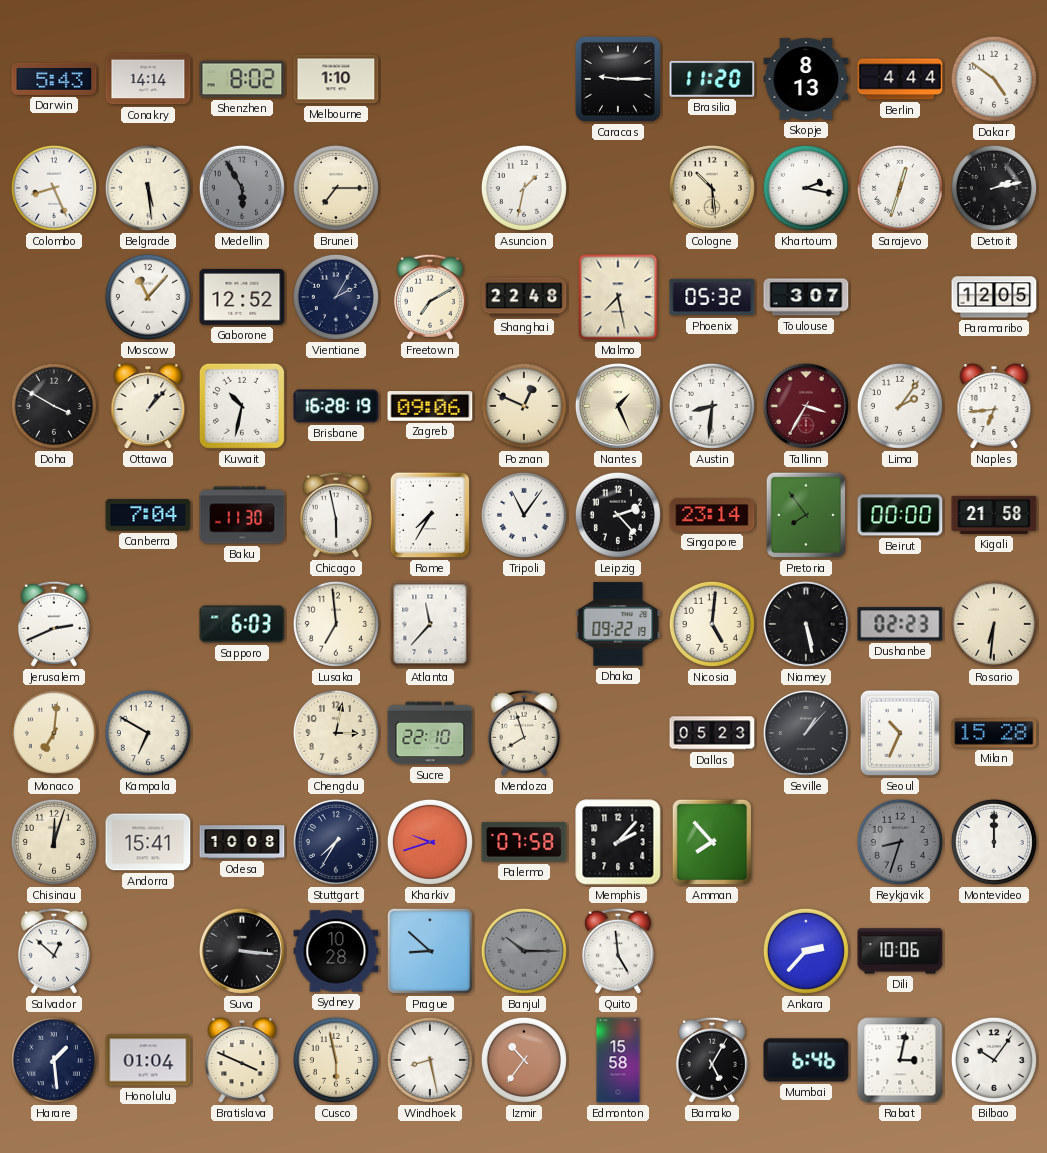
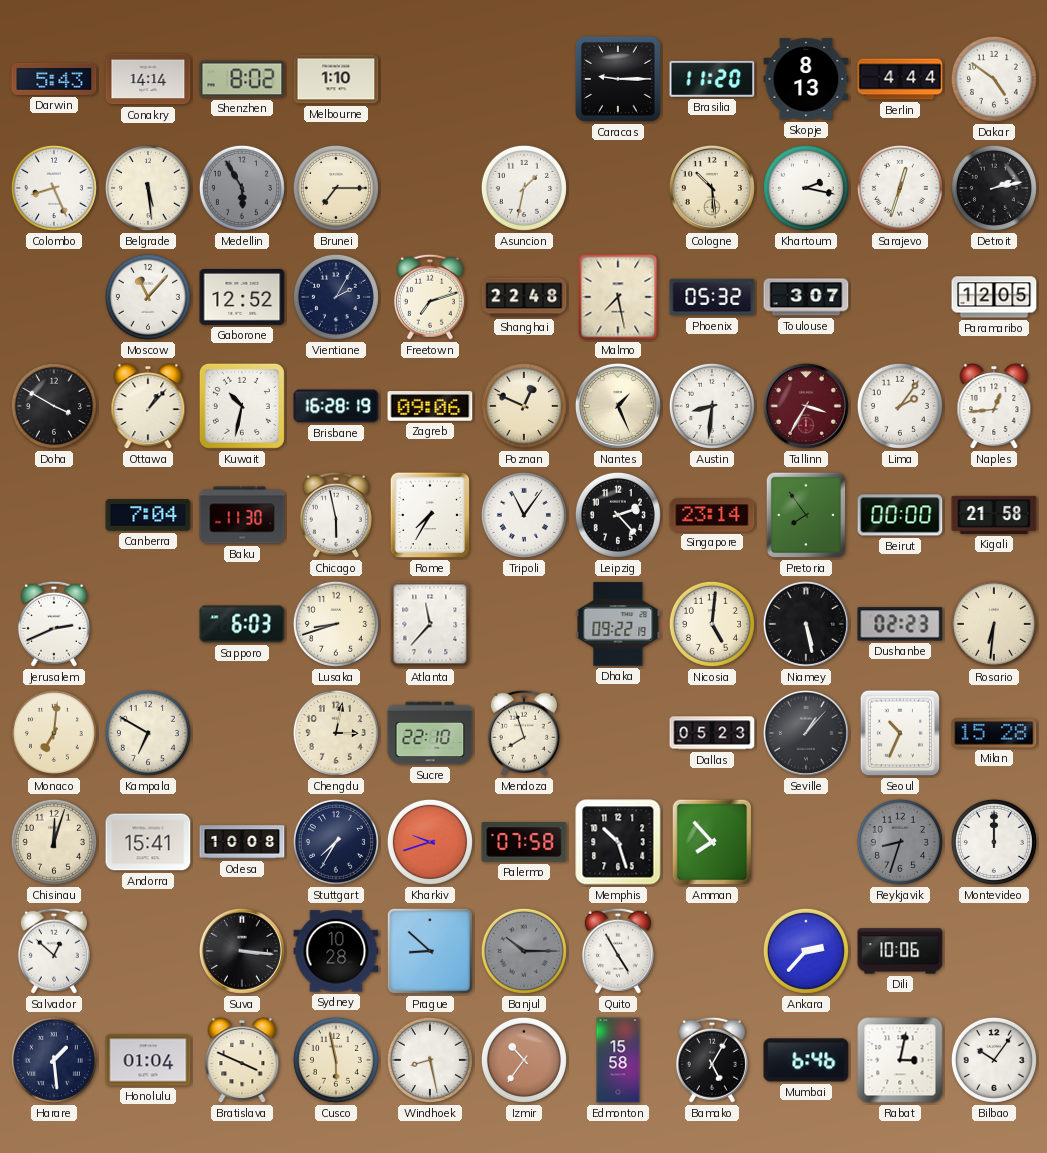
Freetown: 7:10 -> 7:12
Naples: 6:44 -> 12:44
Lusaka: 6:59 -> 8:42
Memphis: 2:07 -> 10:27
Quito: 4:59 -> 4:55
